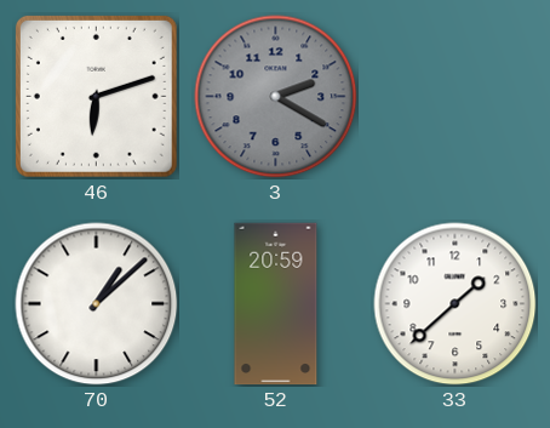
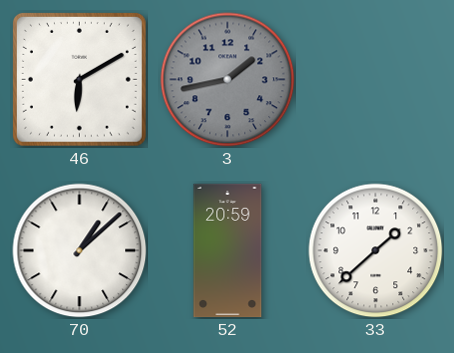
46: 6:12 -> 6:10
3: 2:20 -> 1:43
